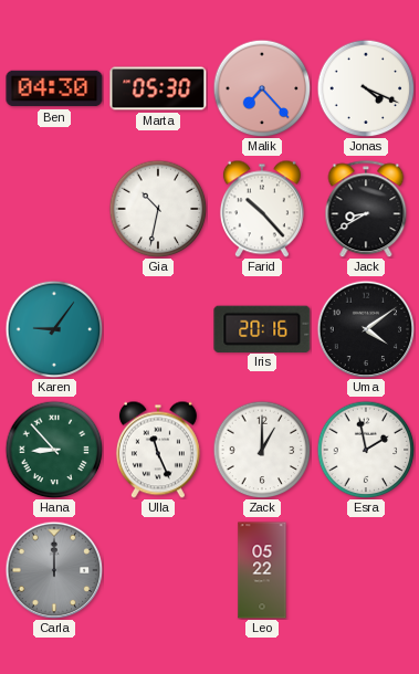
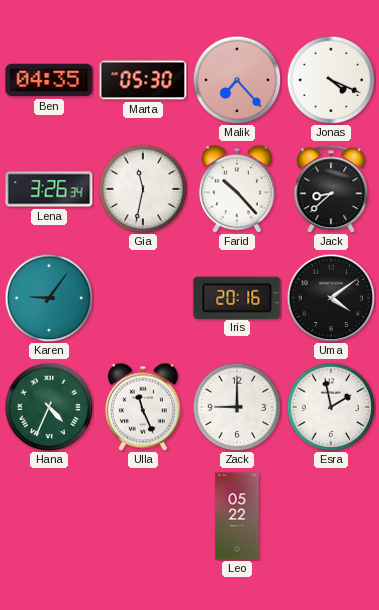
Ben: 04:30 -> 04:35
Lena: none -> 3:26
Gia: 10:32 -> 11:32
Jack: 8:40 -> 8:38
Hana: 8:53 -> 4:34
Zack: 1:00 -> 9:00
Carla: 12:00 -> none
